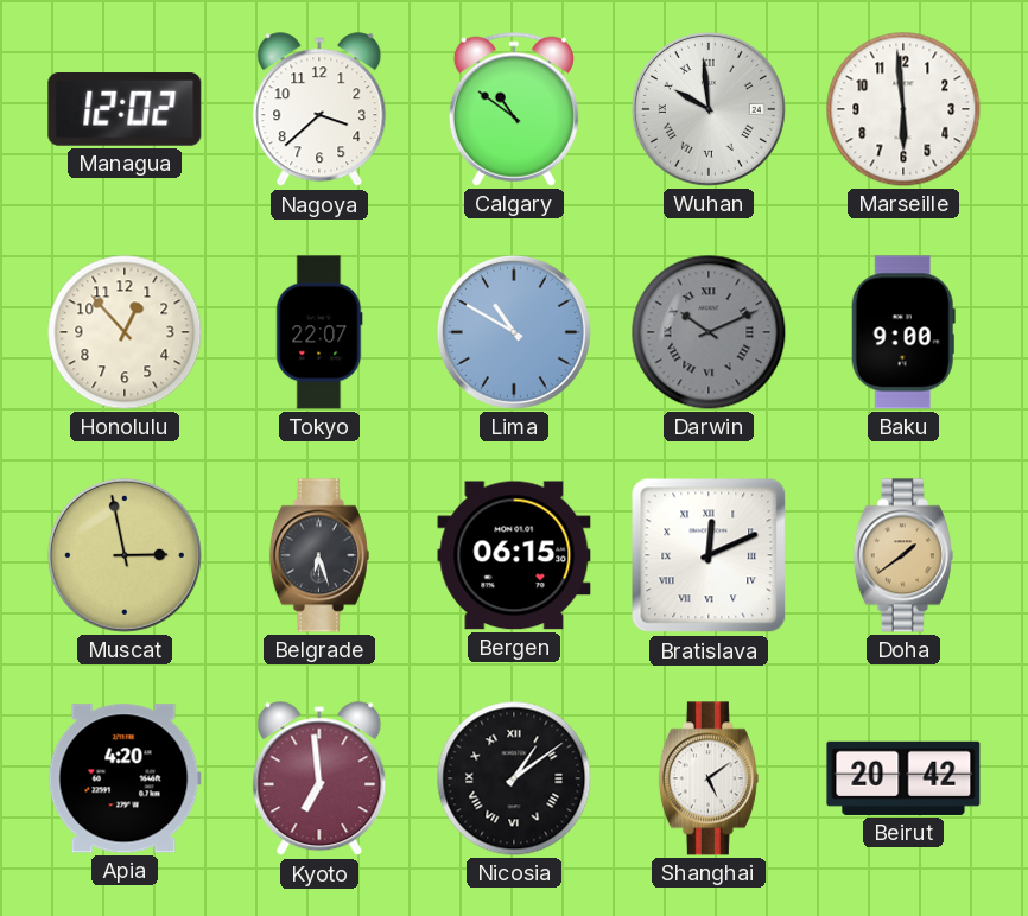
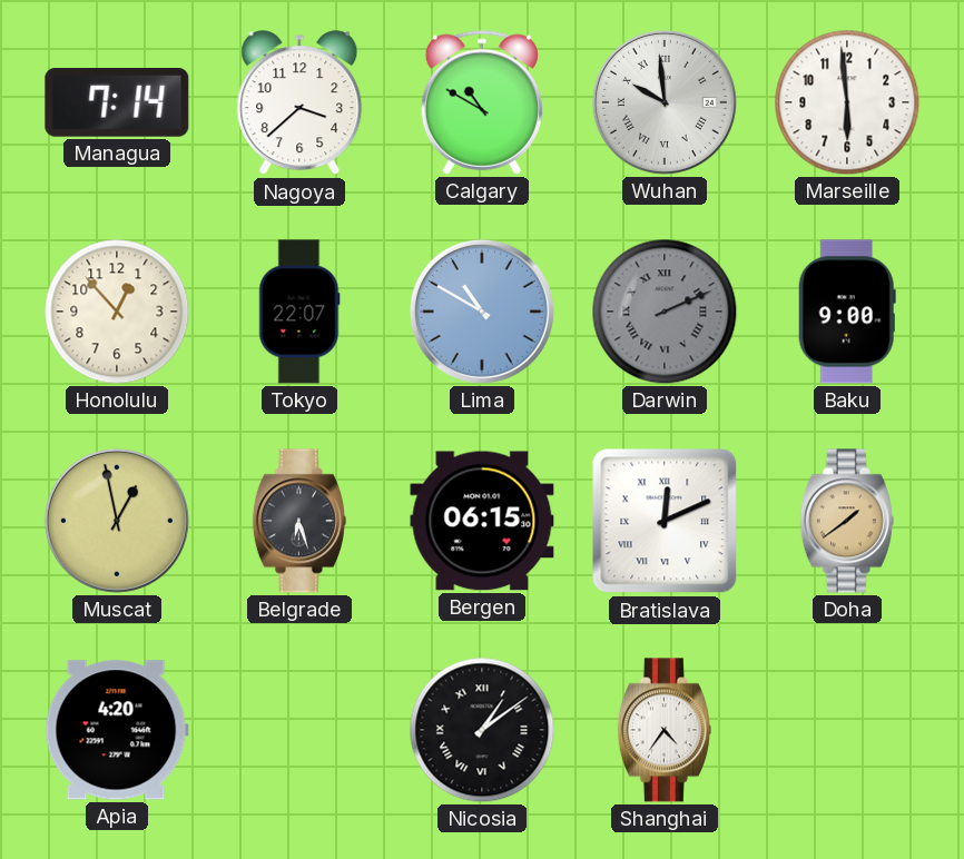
Managua: 12:02 -> 7:14
Calgary: 10:51 -> 10:50
Darwin: 10:11 -> 2:11
Muscat: 2:58 -> 12:58
Kyoto: 6:59 -> none
Shanghai: 5:09 -> 4:36
Beirut: 20:42 -> none
